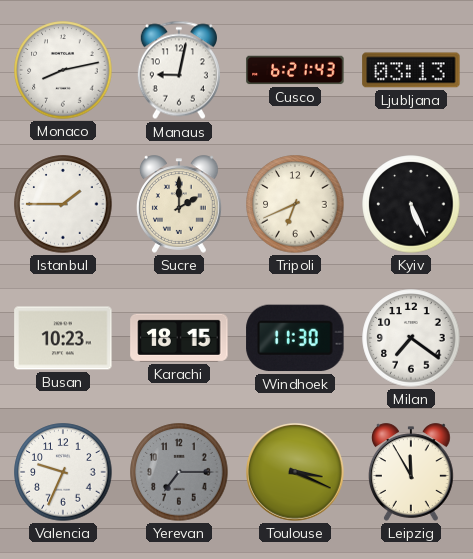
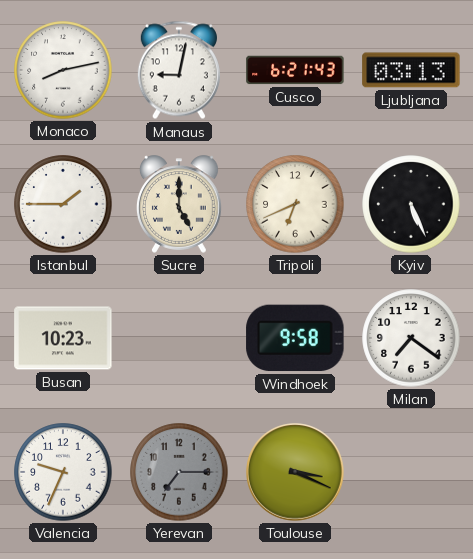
Sucre: 2:00 -> 5:00
Karachi: 18:15 -> none
Windhoek: 11:30 -> 9:58
Leipzig: 11:55 -> none
